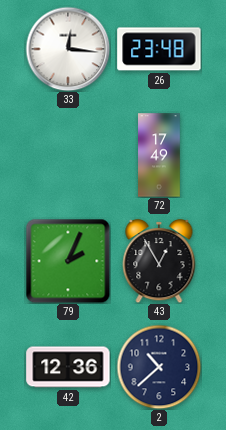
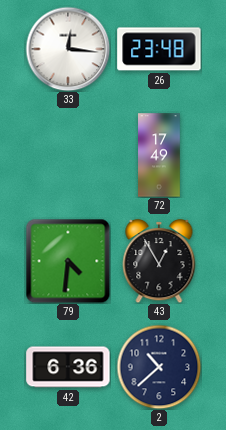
79: 2:04 -> 4:31
42: 12:36 -> 6:36
